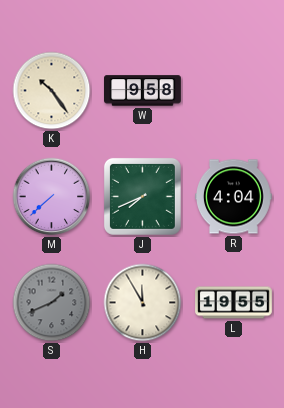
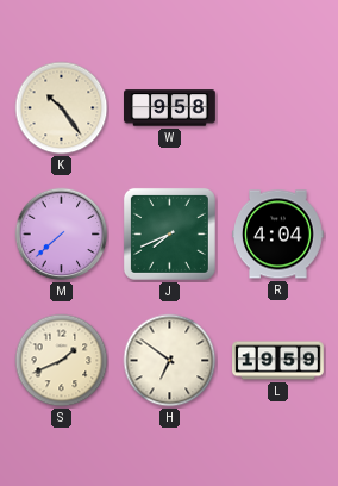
S dial: grey -> cream
H: 11:55 -> 6:51
L: 19:55 -> 19:59
